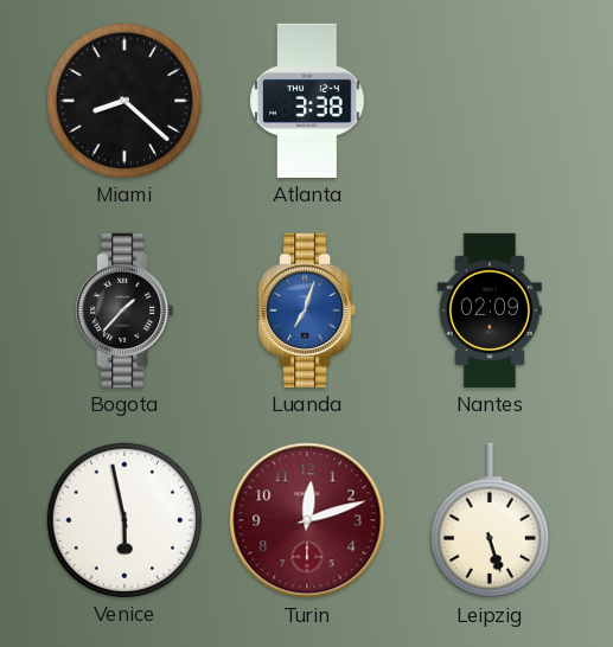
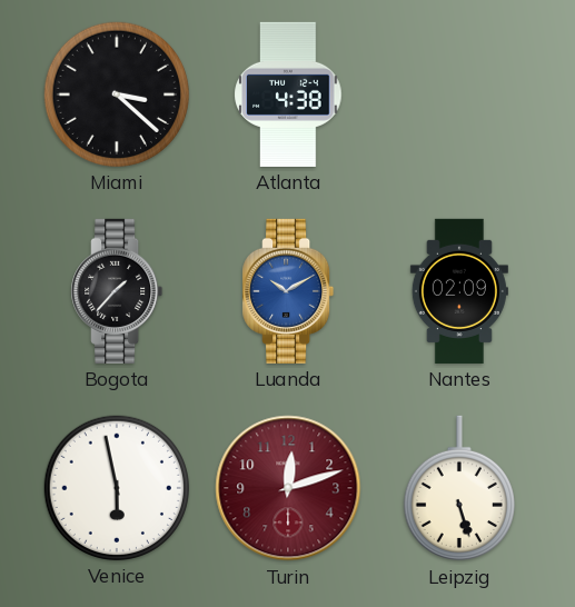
Miami: 8:22 -> 3:22
Atlanta: 3:38 -> 4:38
Luanda: 7:03 -> 10:10
